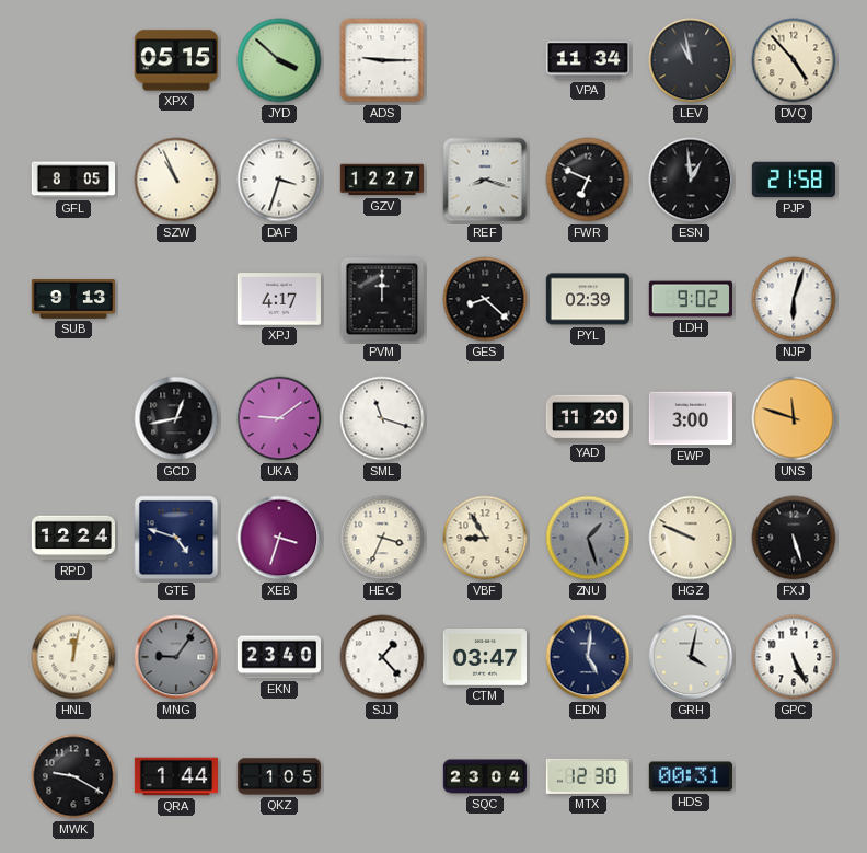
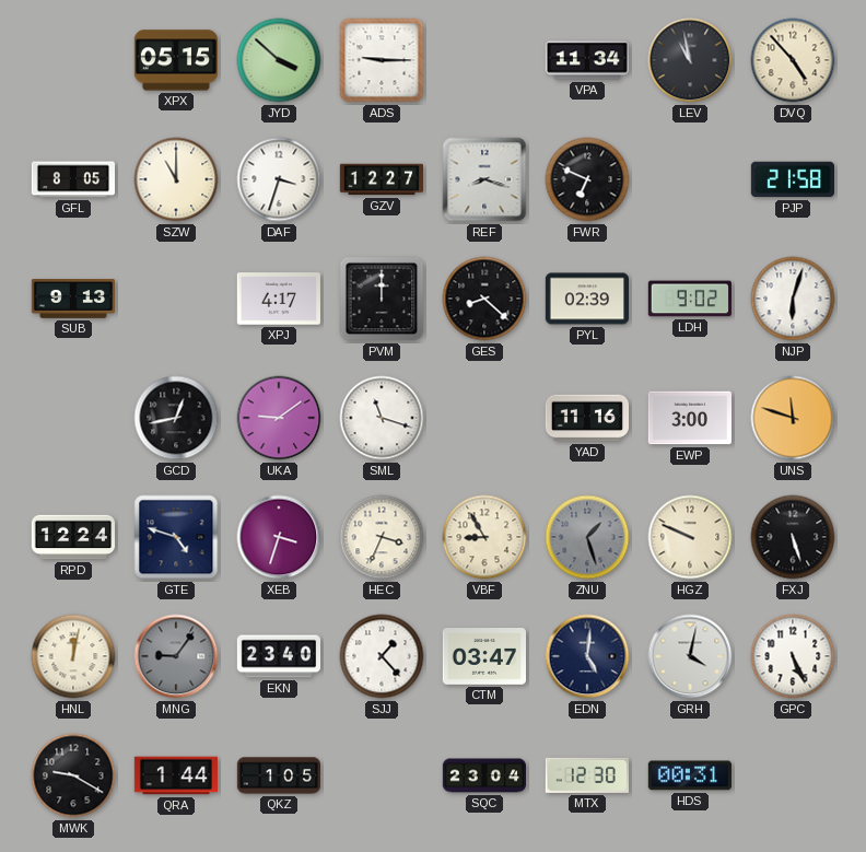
SZW: 10:56 -> 11:00
ESN: 12:59 -> none
YAD: 11:20 -> 11:16
